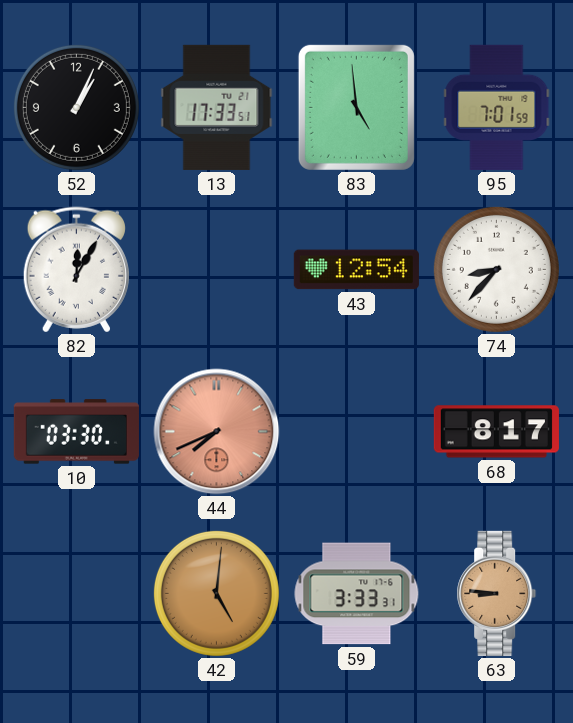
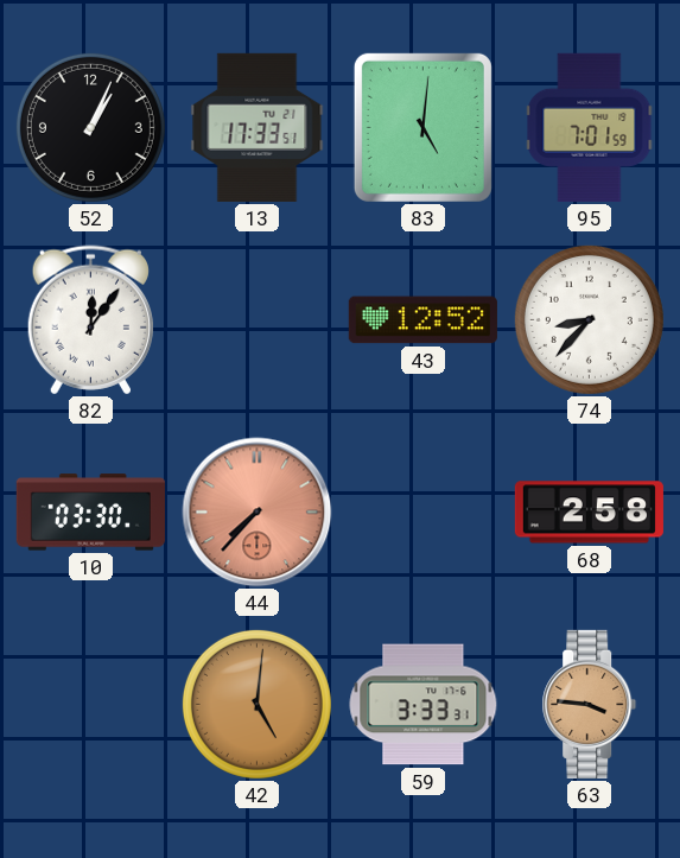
83: 4:59 -> 5:01
82: 12:05 -> 12:06
43: 12:54 -> 12:52
44: 7:41 -> 7:37
68: 8:17 -> 2:58
63: 8:46 -> 3:46
